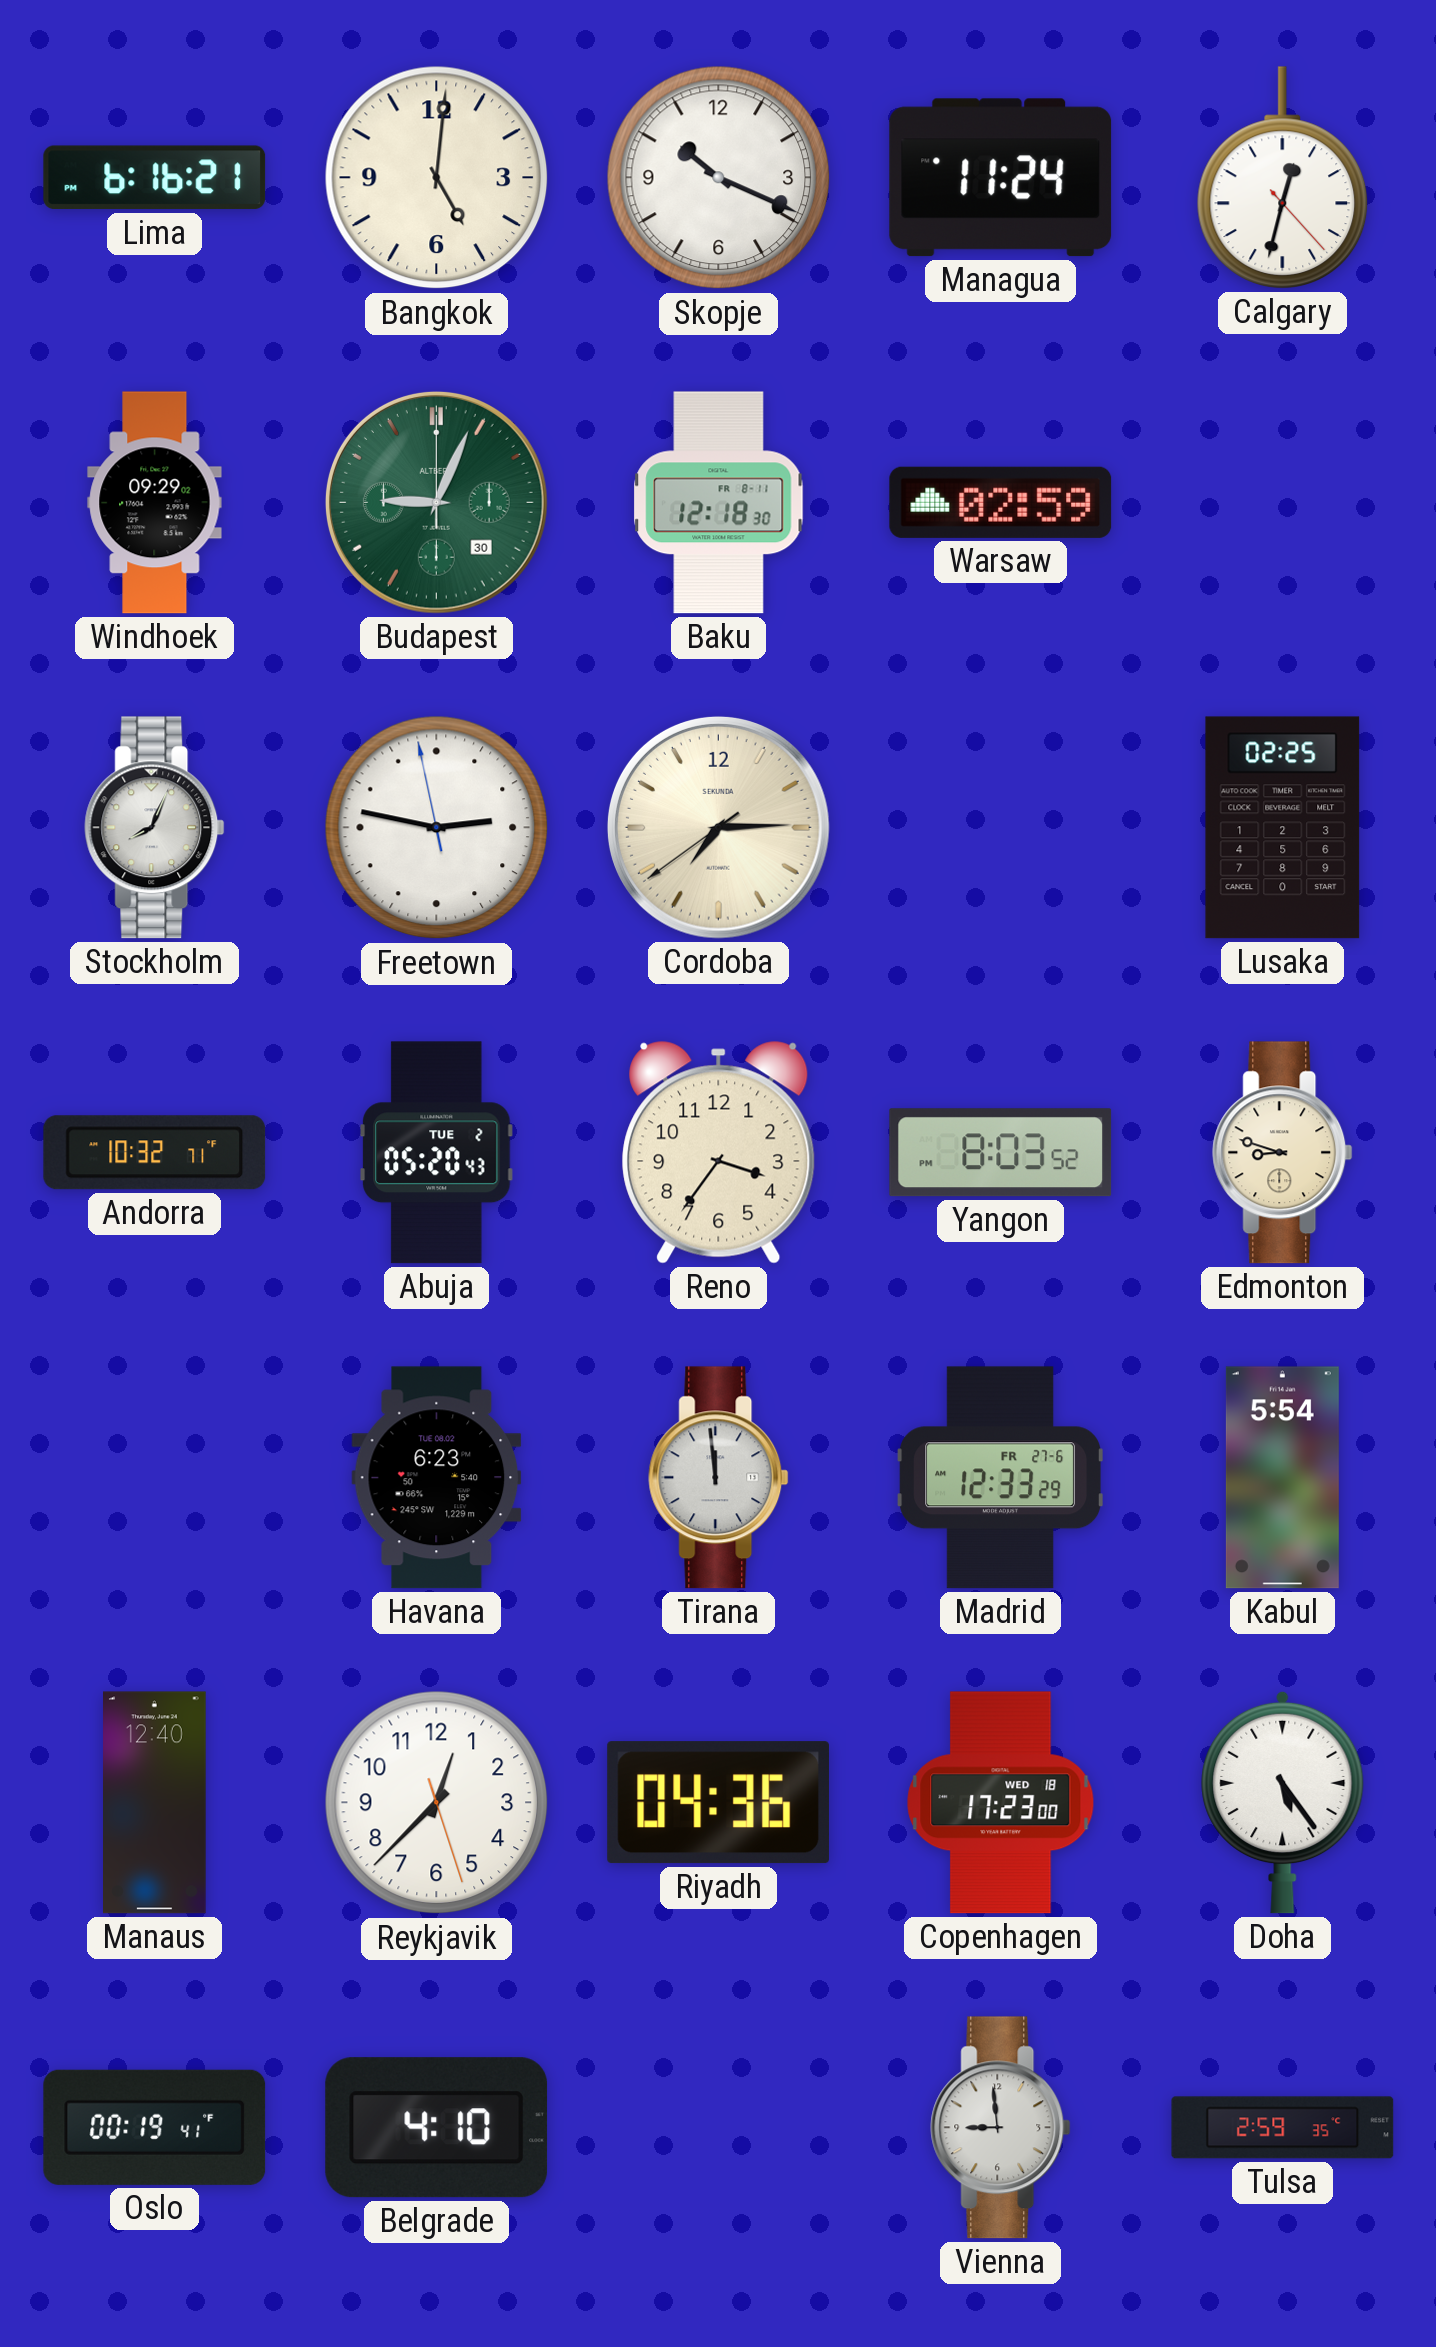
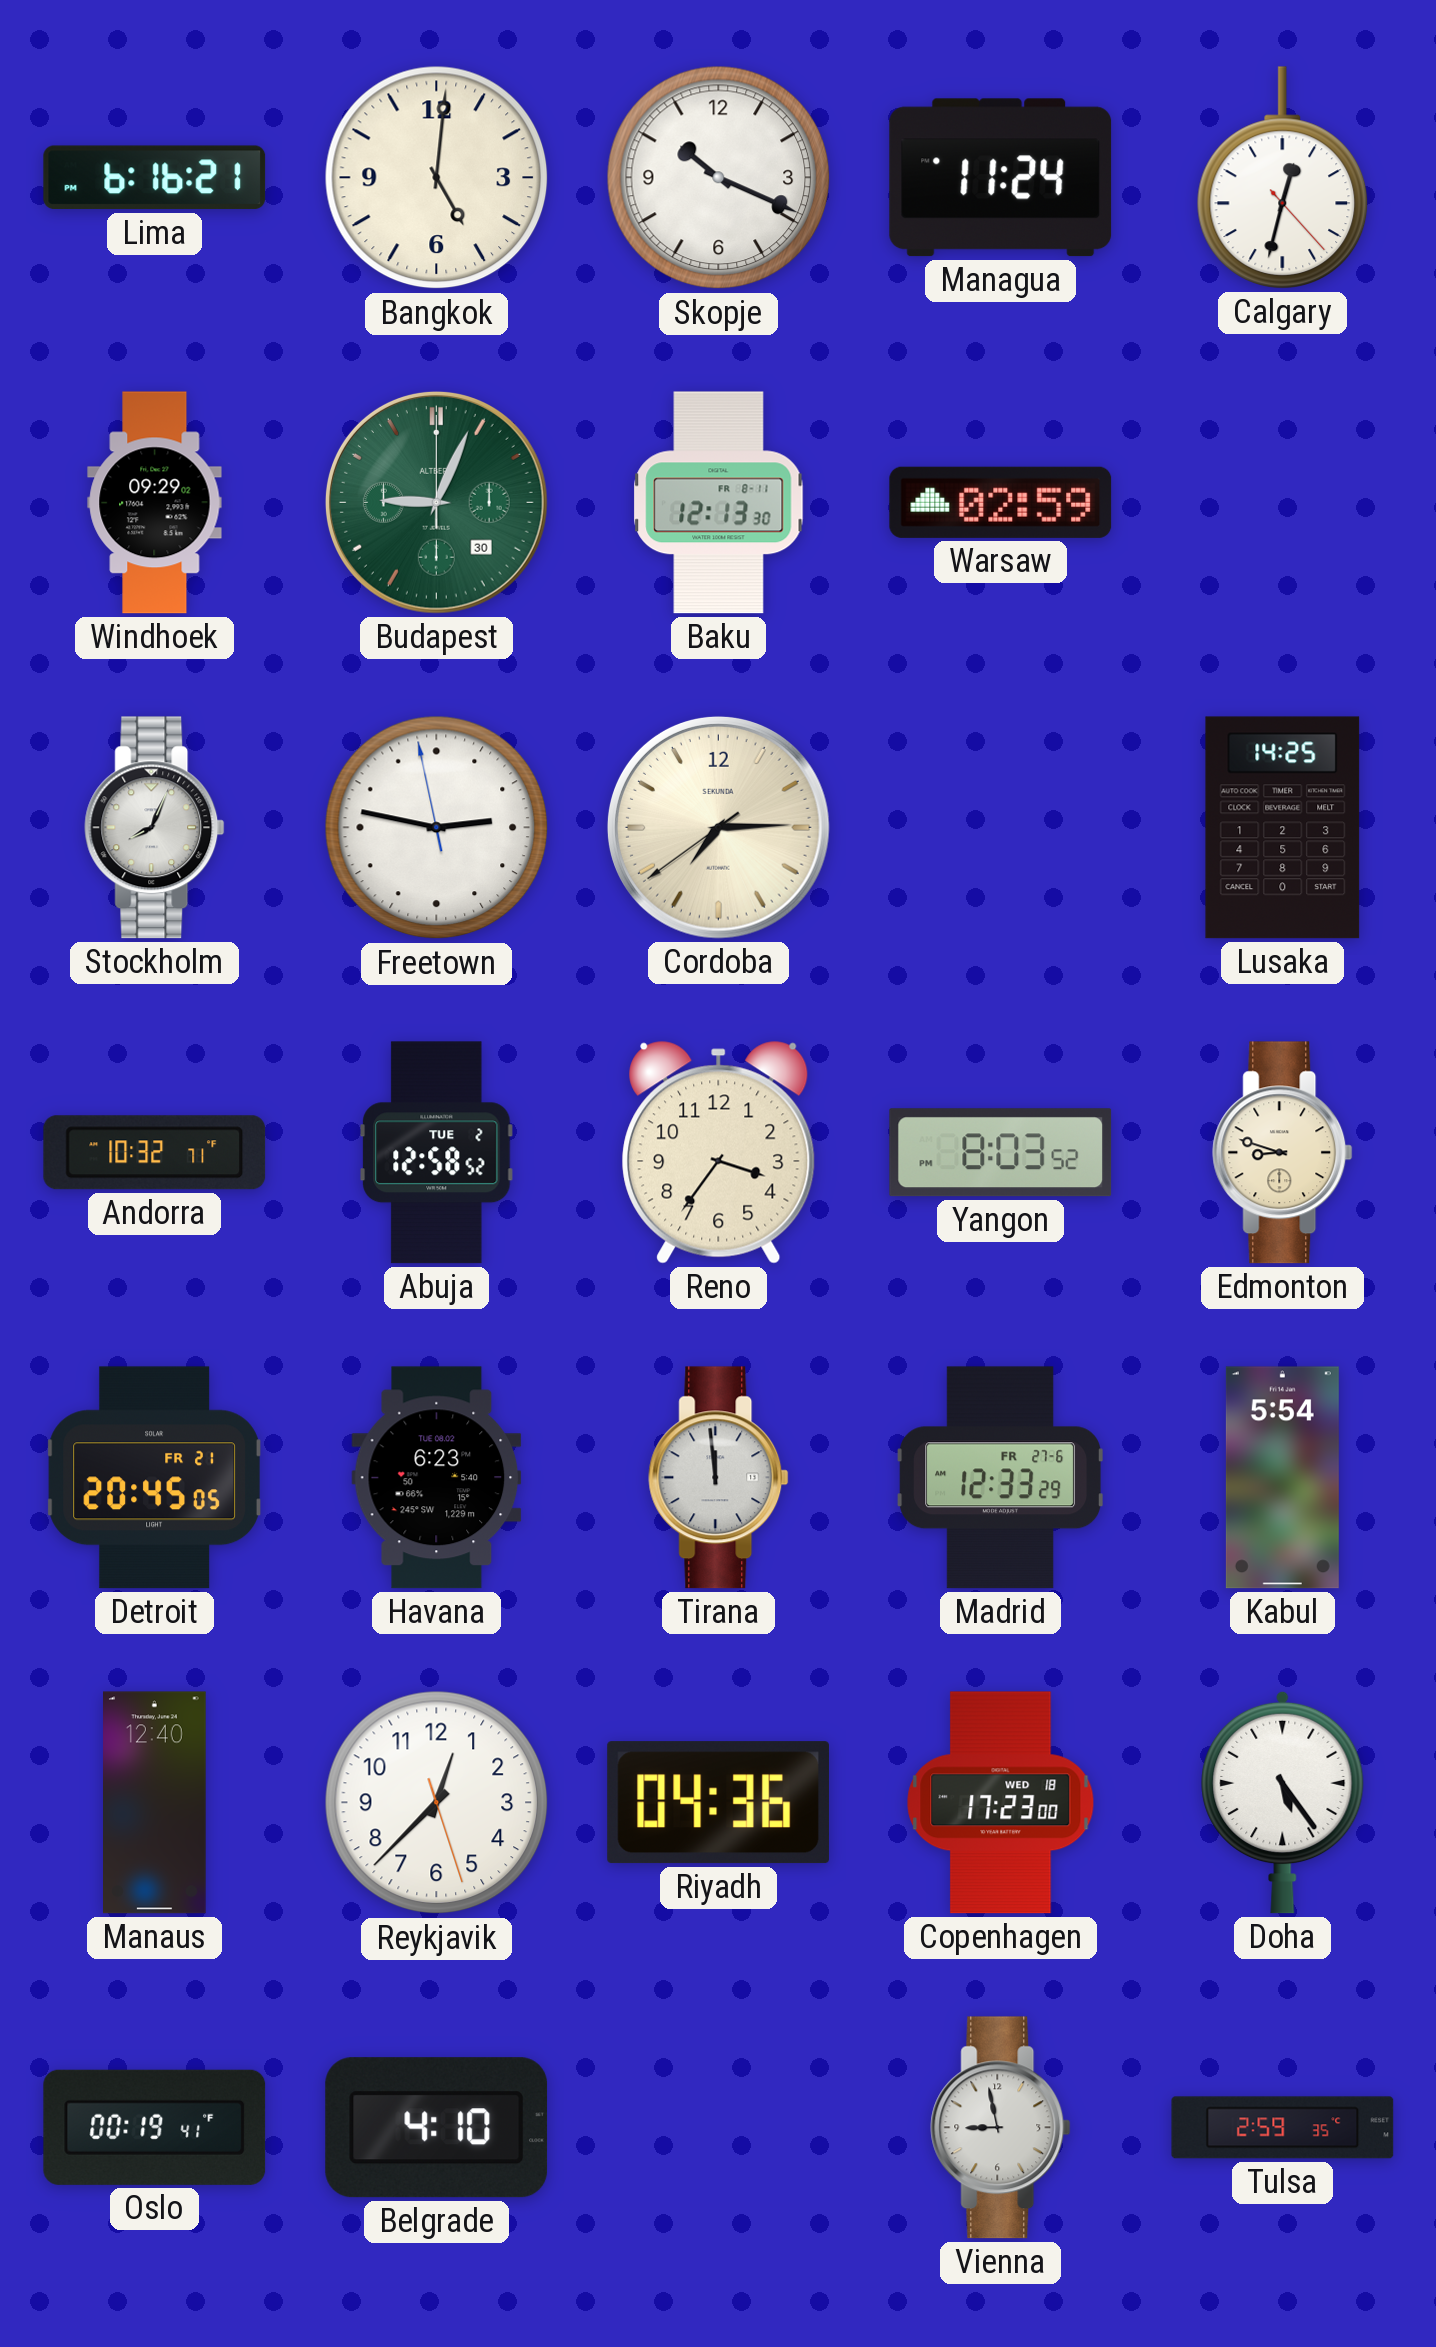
Baku: 12:18 -> 12:13
Lusaka: 02:25 -> 14:25
Abuja: 05:20 -> 12:58
Detroit: none -> 20:45
Vienna: 8:59 -> 8:58
